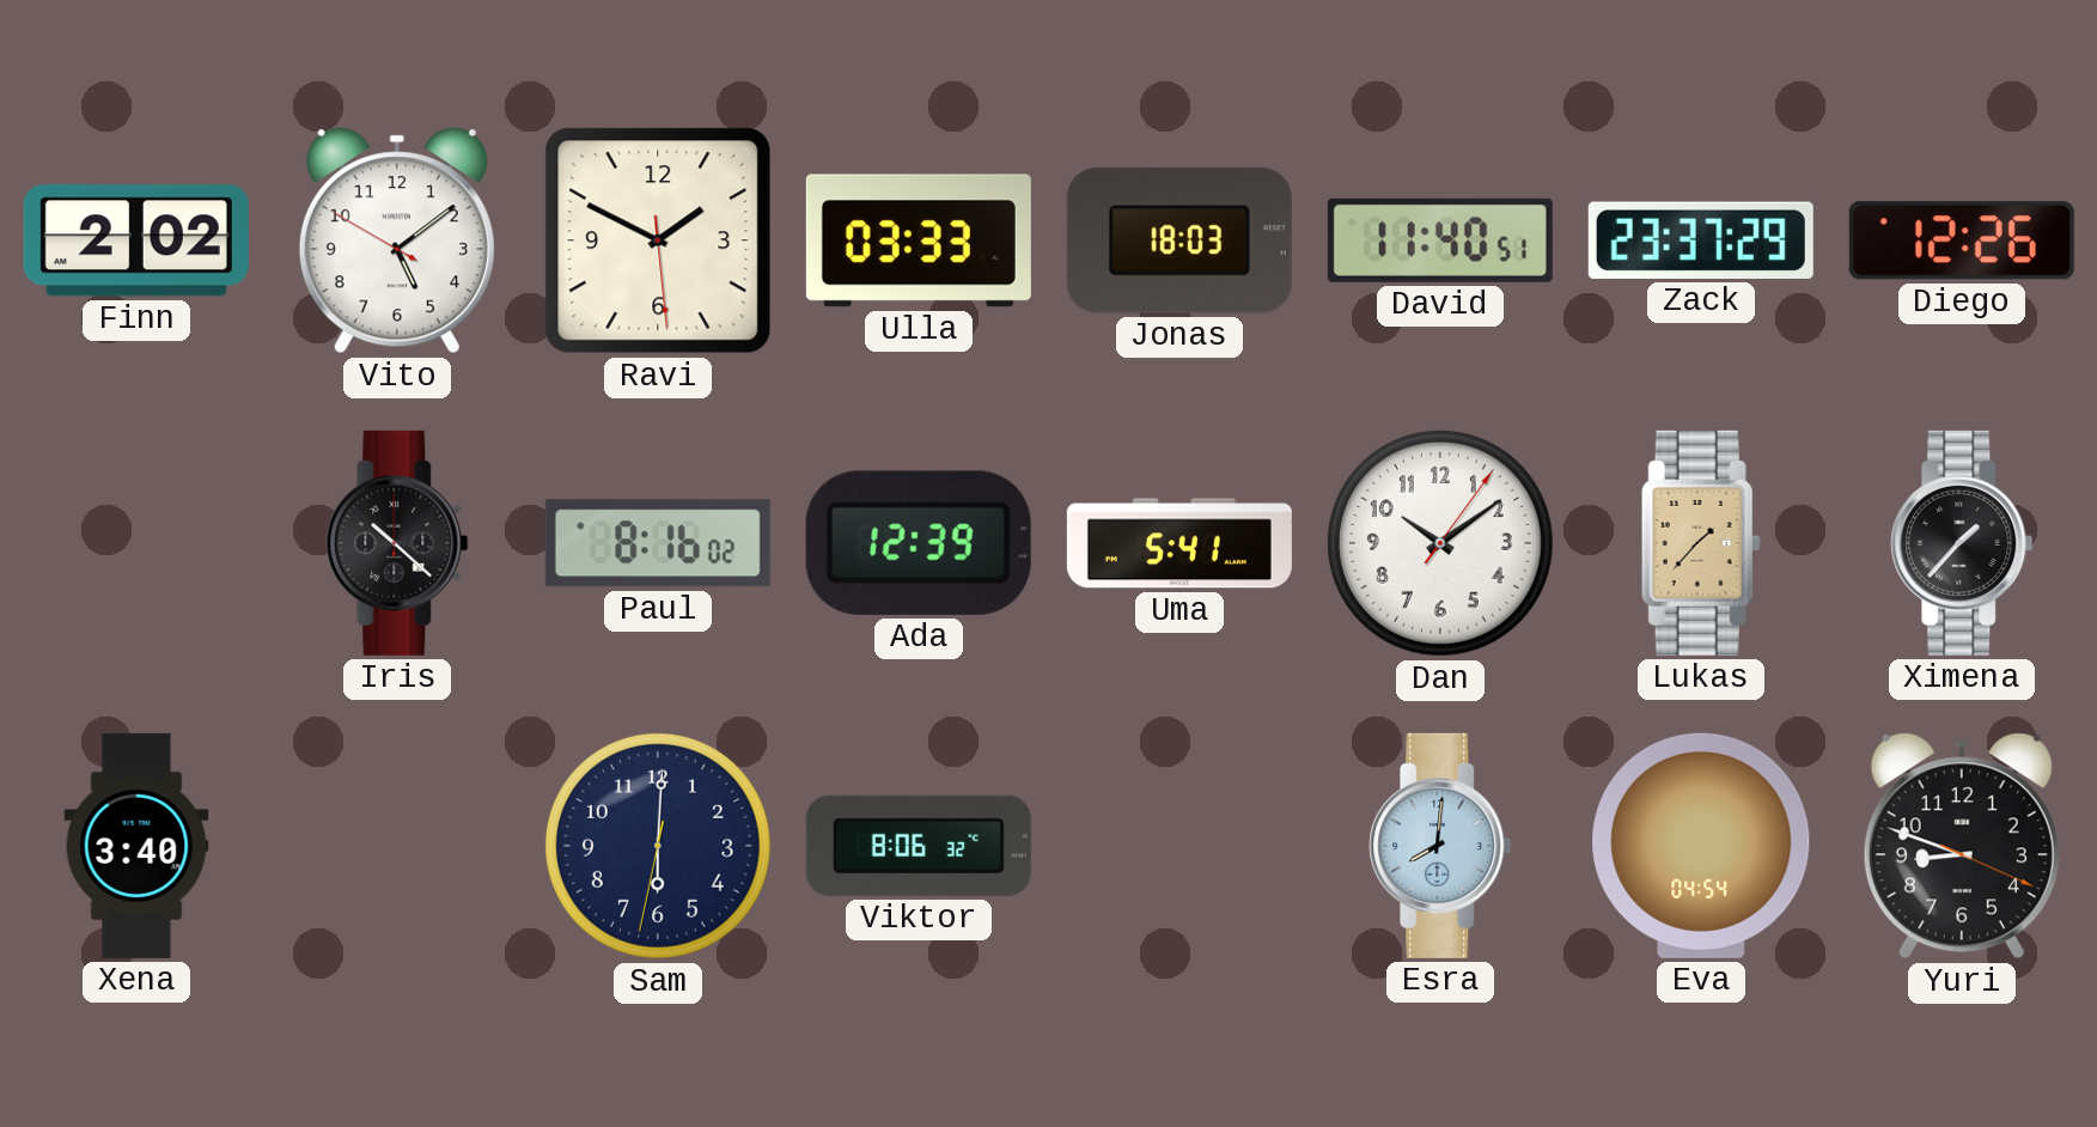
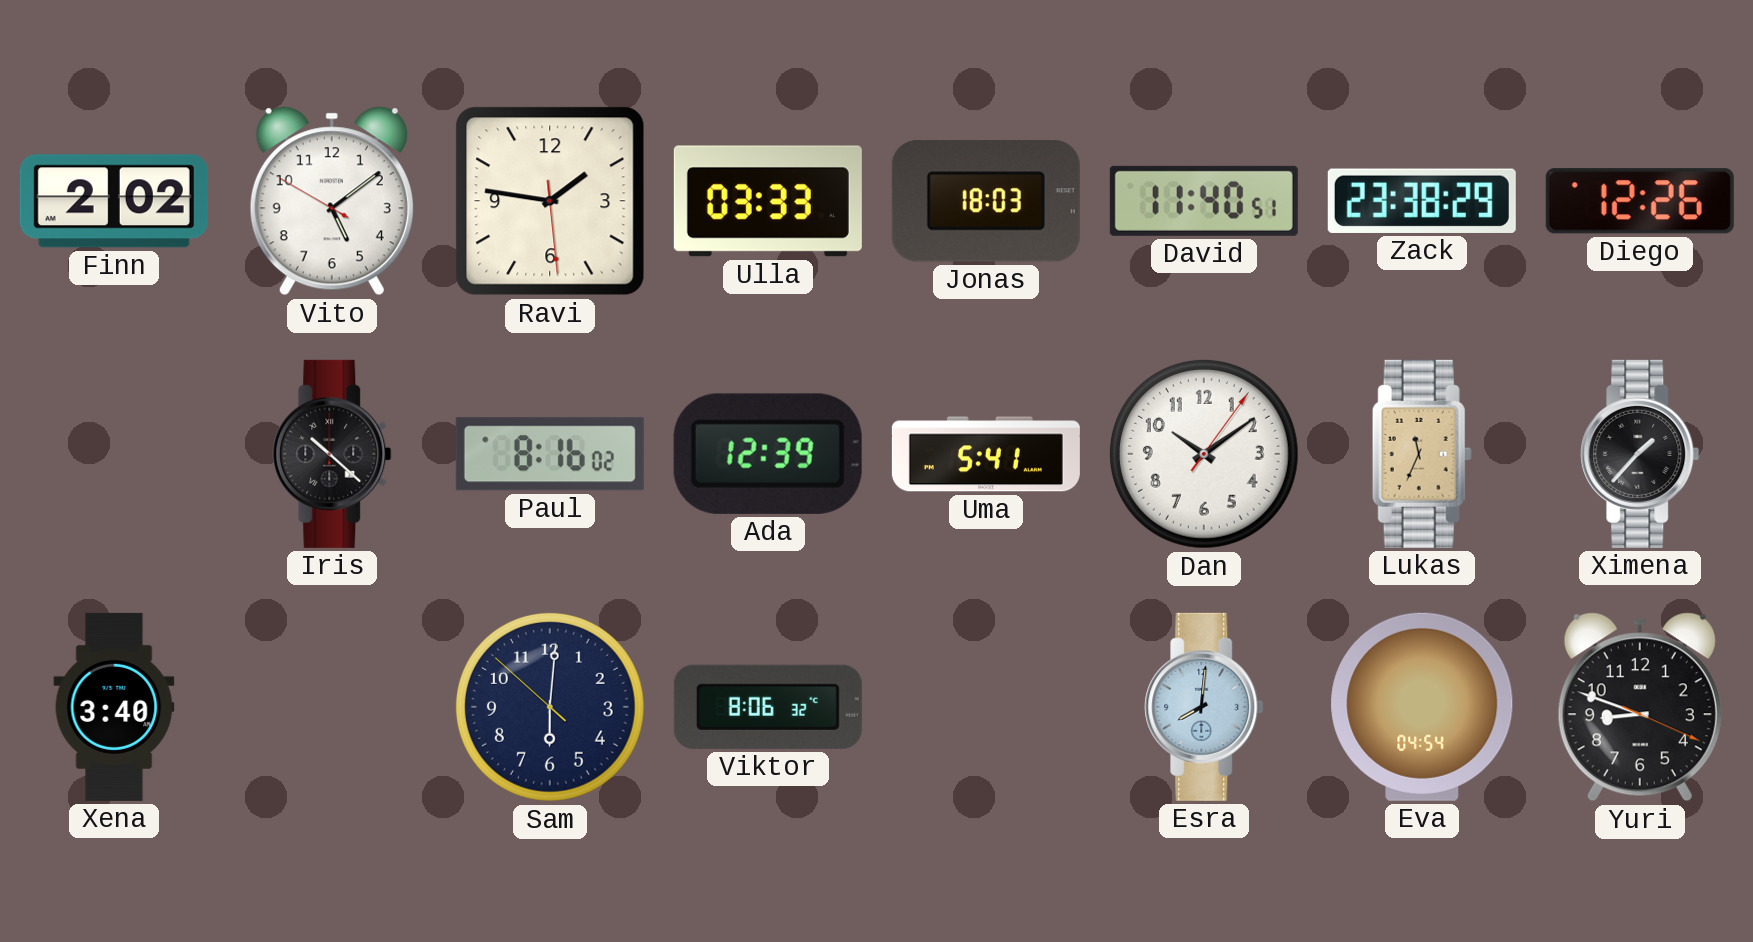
Ravi: 1:49 -> 1:46
Zack: 23:37 -> 23:38
Lukas: 1:37 -> 11:34
Sam: 6:00:32 -> 6:00:52
